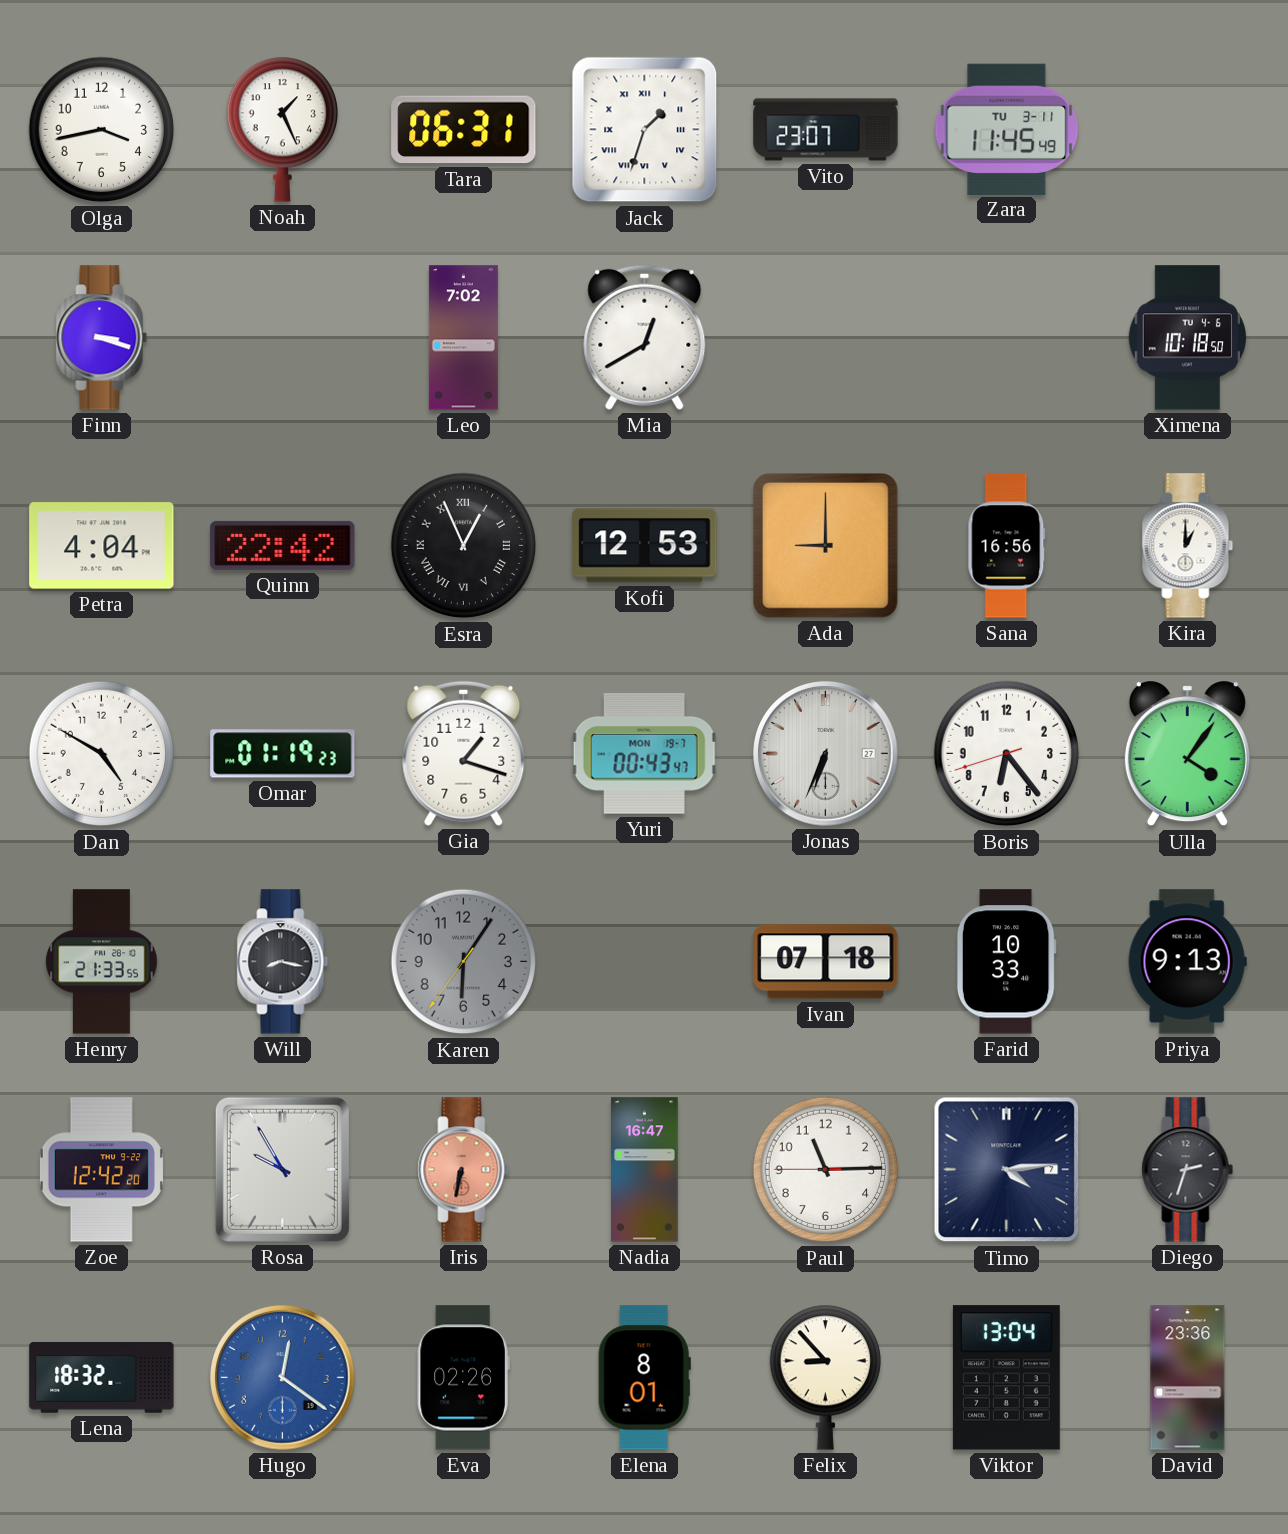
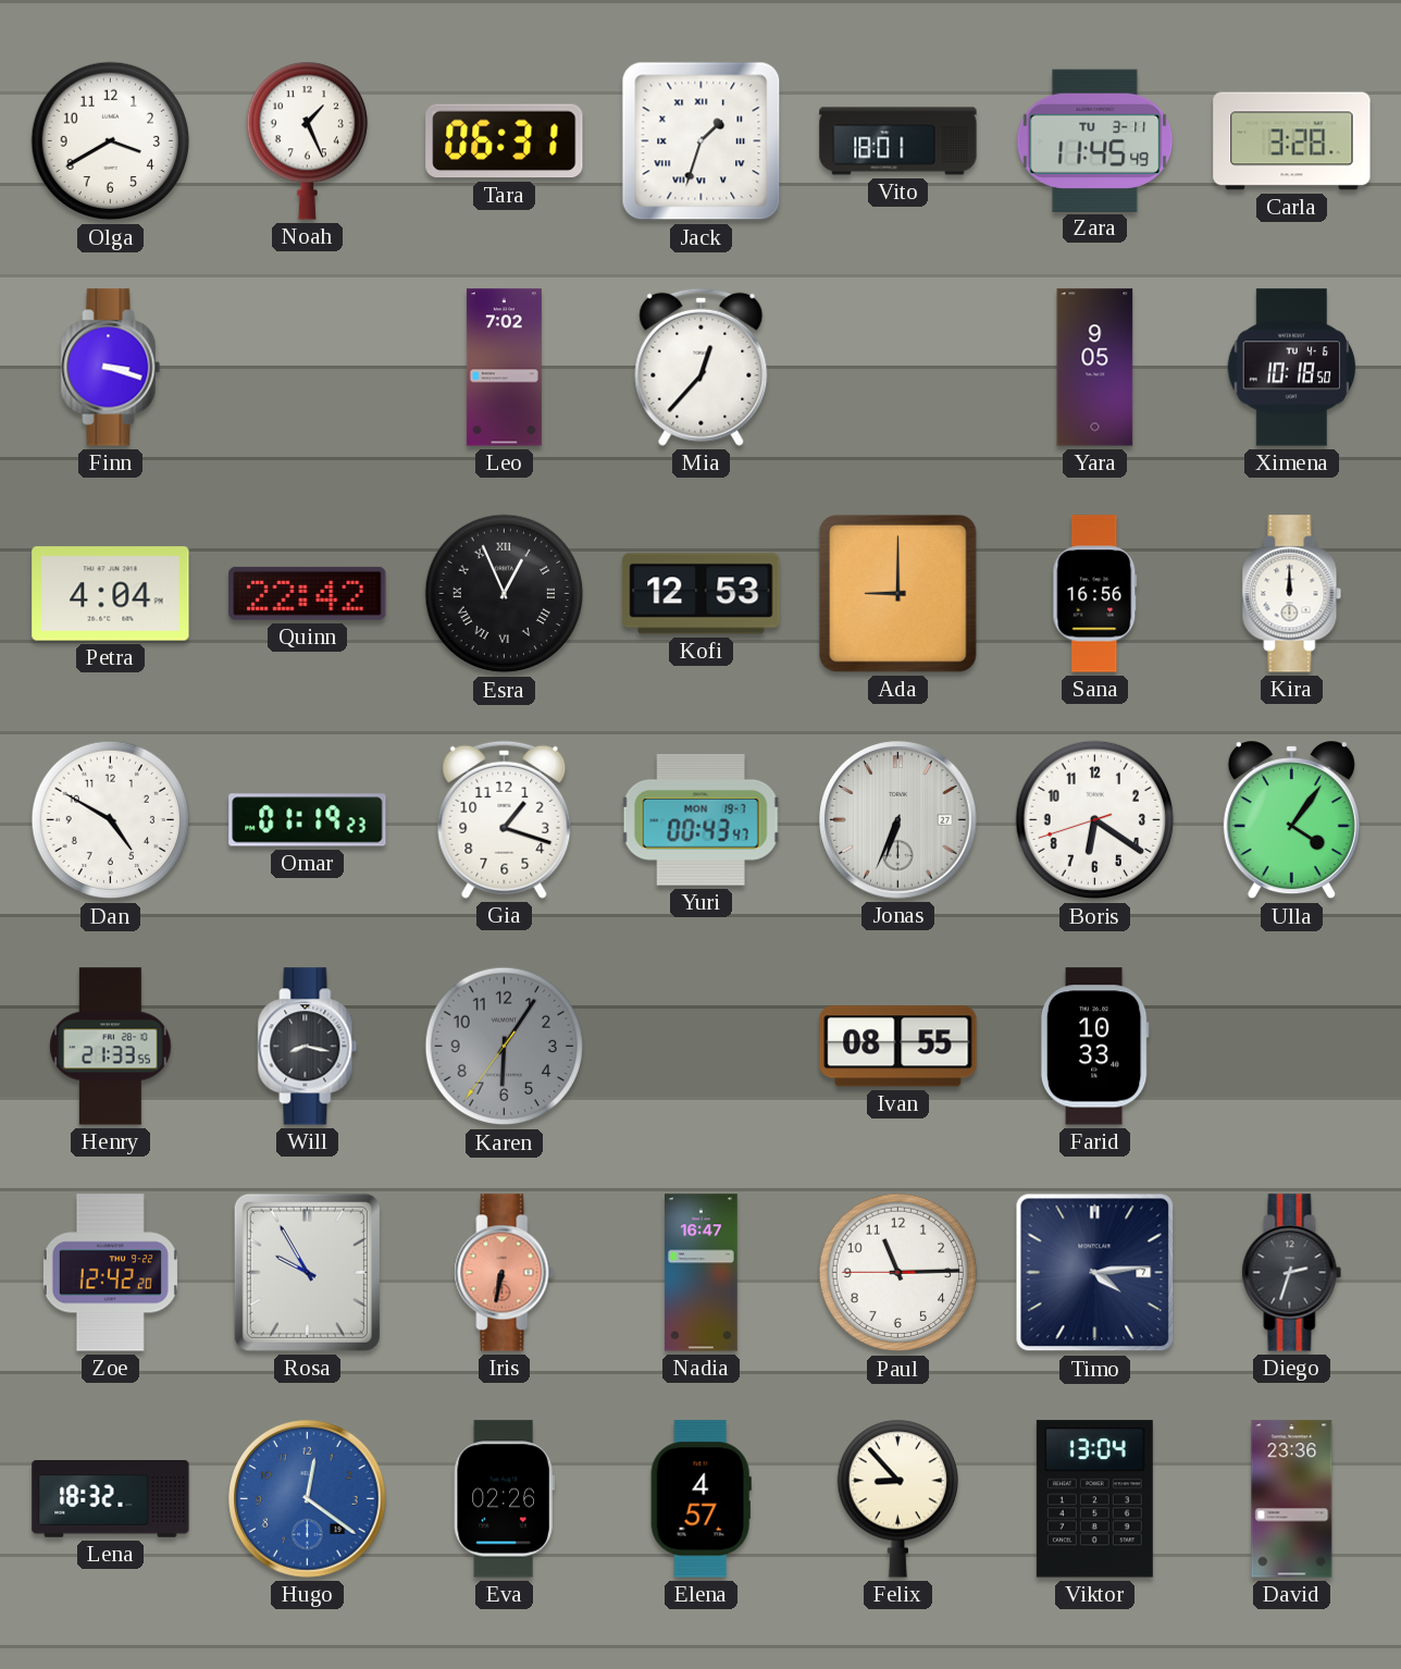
Olga: 3:43 -> 3:40
Vito: 23:07 -> 18:01
Carla: none -> 3:28
Mia: 12:40 -> 12:37
Yara: none -> 9:05
Kira: 1:00 -> 12:00
Boris: 6:23 -> 6:20
Ivan: 07:18 -> 08:55
Priya: 9:13 -> none
Elena: 8:01 -> 4:57
